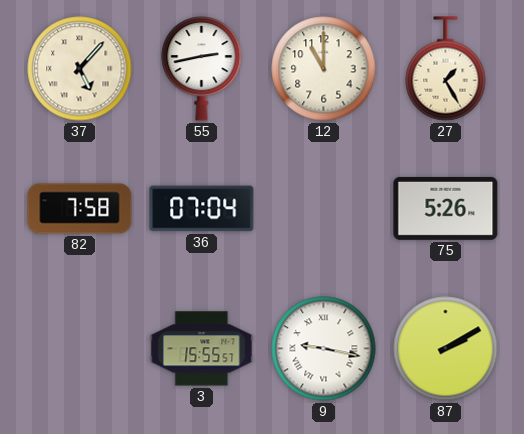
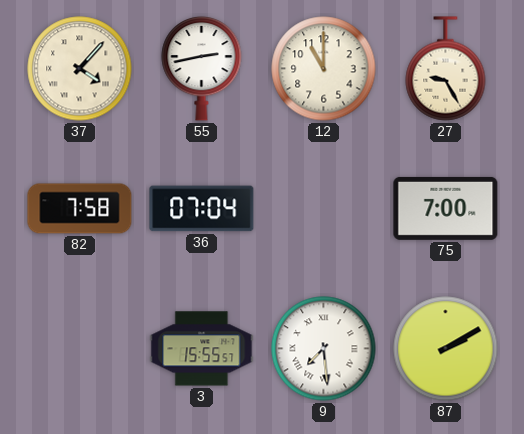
37: 5:07 -> 4:07
27: 1:25 -> 9:25
75: 5:26 -> 7:00
9: 9:17 -> 7:29
